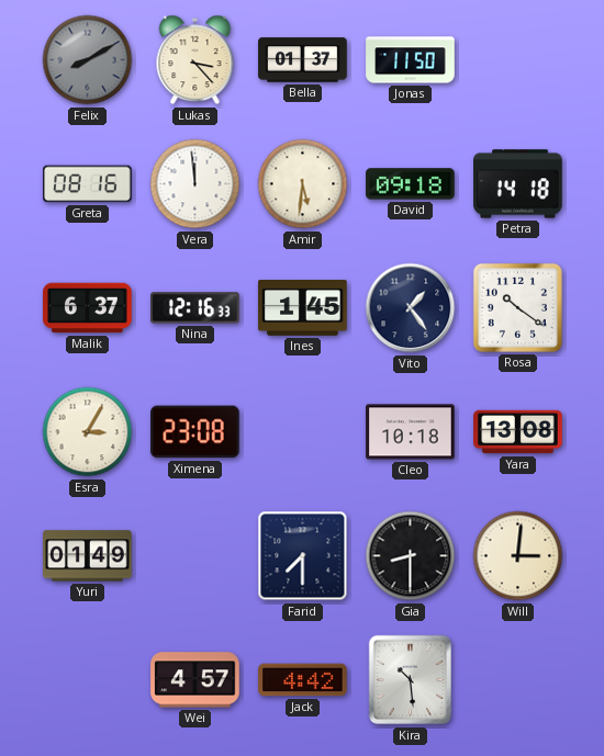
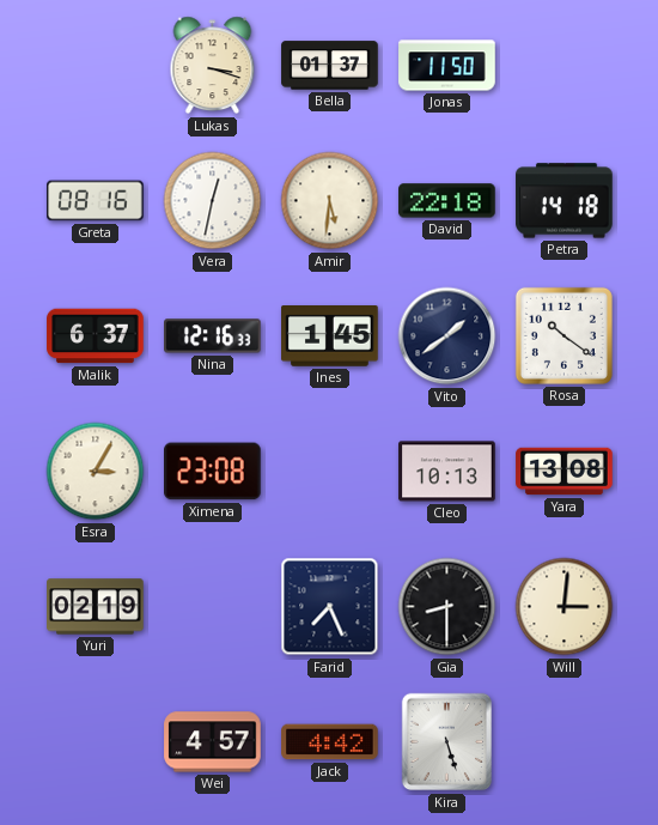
Felix: 8:10 -> none
Lukas: 3:23 -> 3:18
Vera: 11:59 -> 12:32
David: 09:18 -> 22:18
Vito: 1:24 -> 1:39
Cleo: 10:18 -> 10:13
Yuri: 01:49 -> 02:19
Farid: 7:30 -> 7:26
Kira: 10:29 -> 5:27
